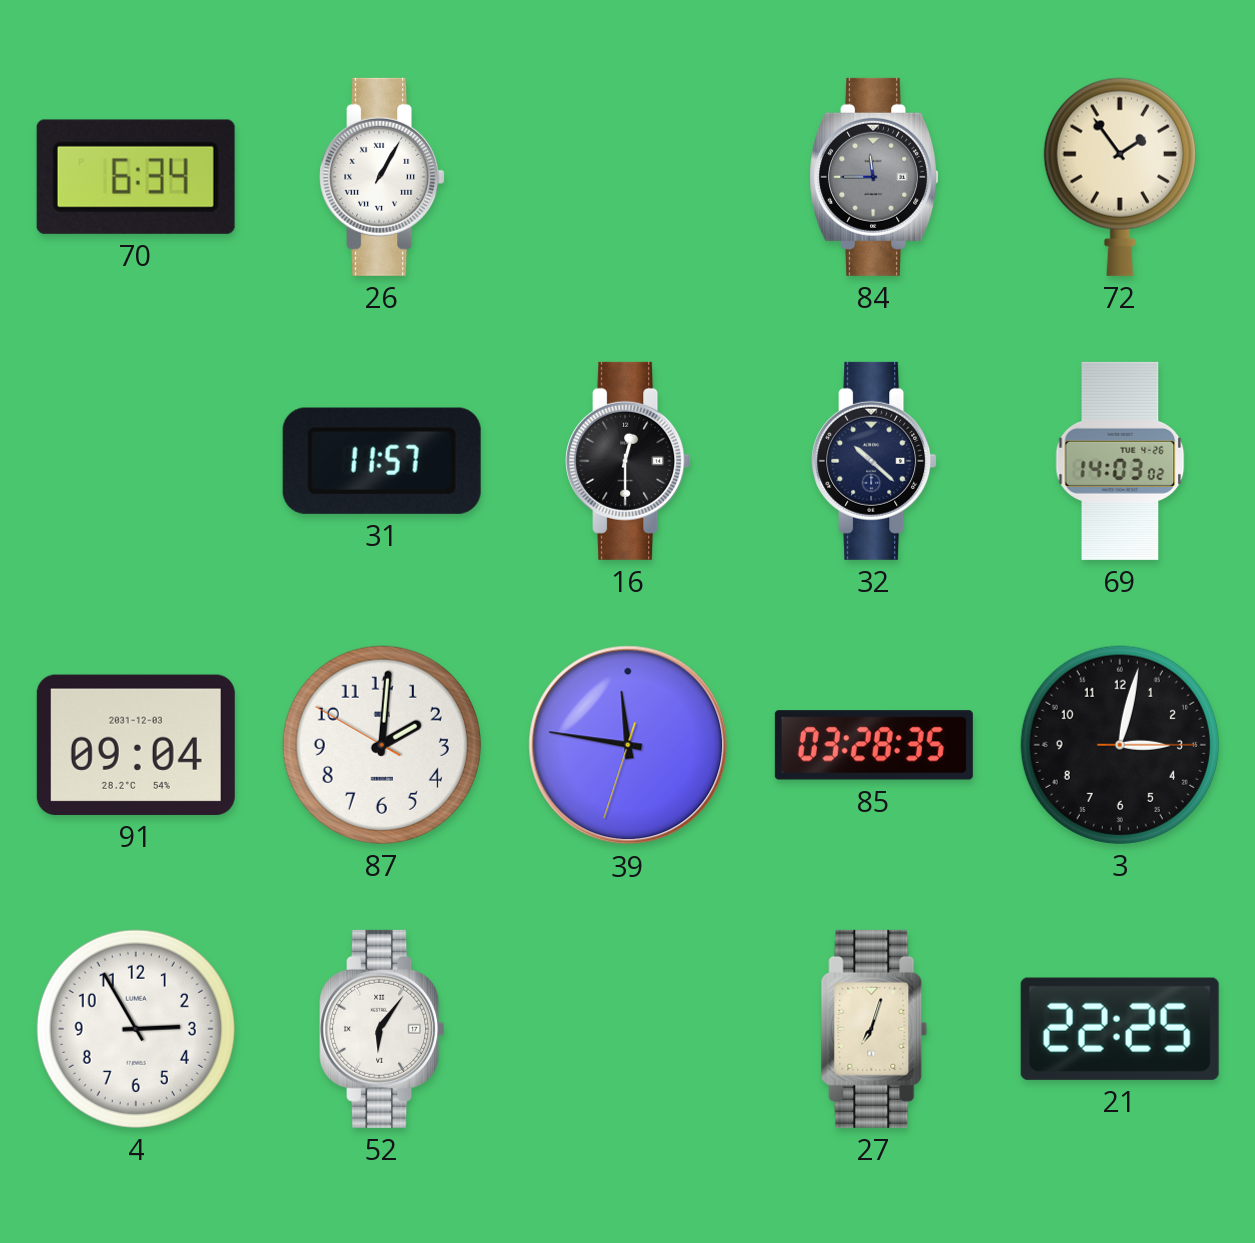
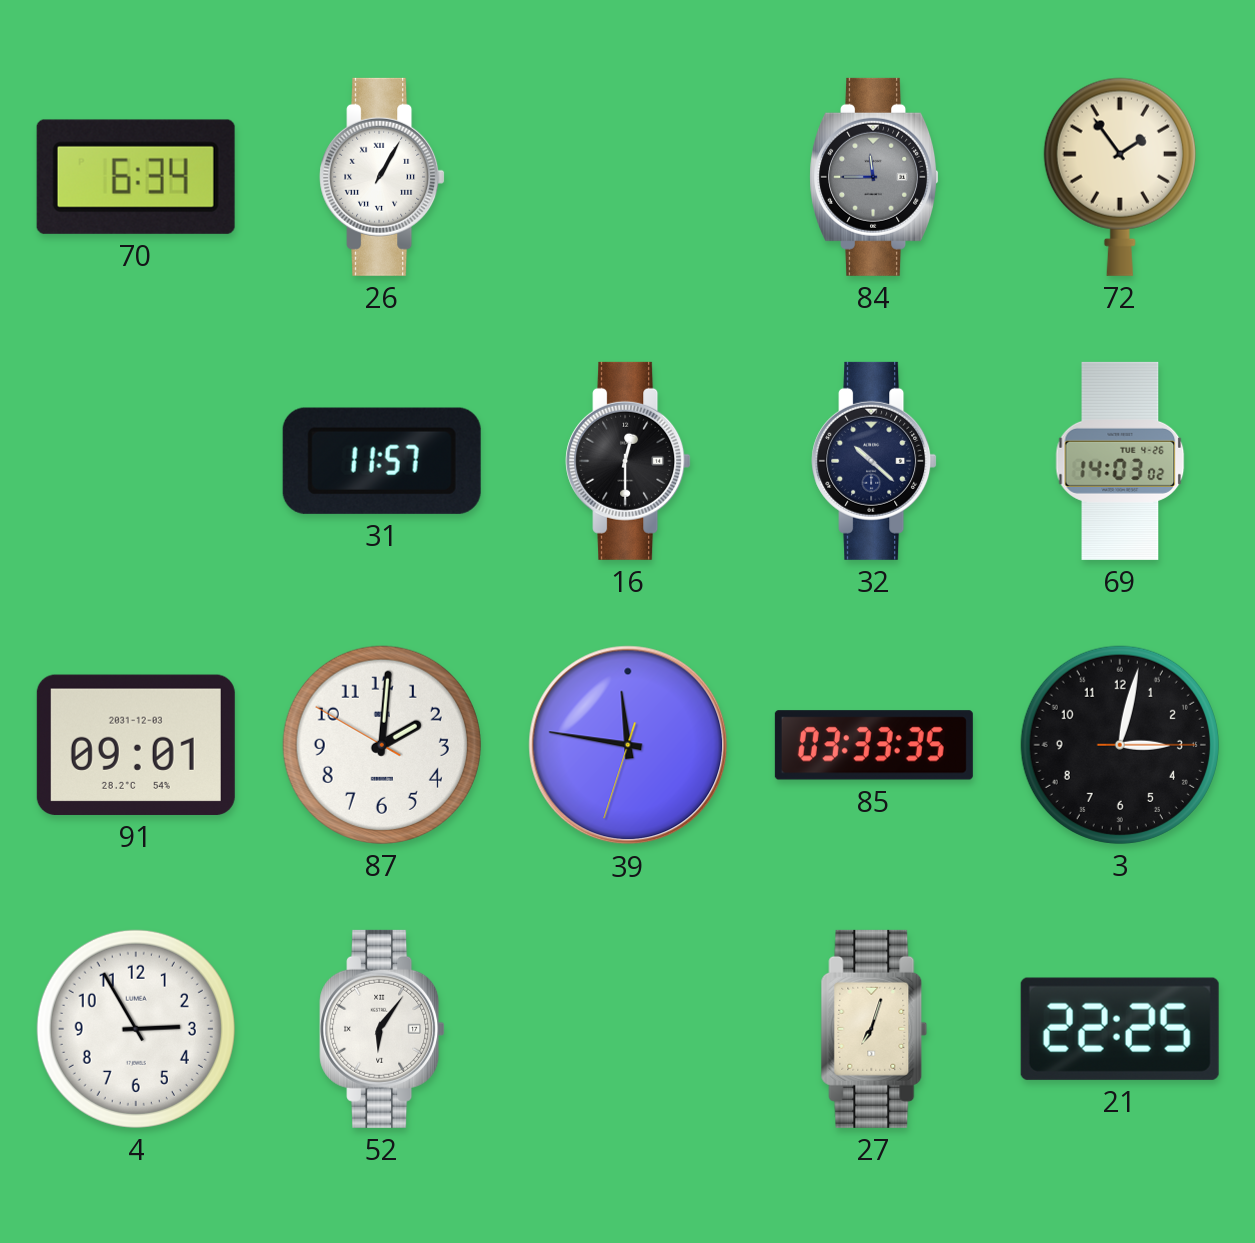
91: 09:04 -> 09:01
85: 03:28 -> 03:33
